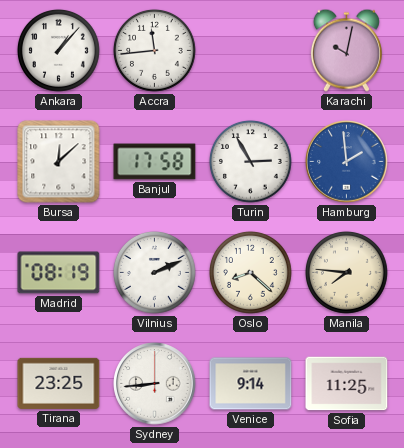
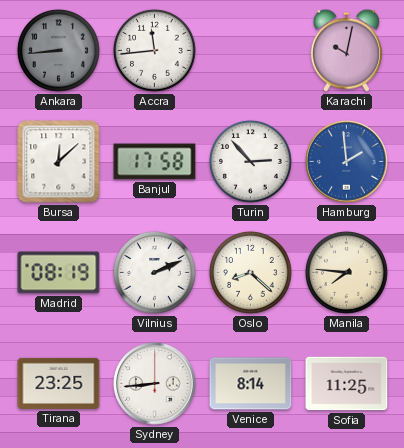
Ankara: 1:07 -> 8:44
Ankara dial: white -> grey
Turin: 2:55 -> 2:53
Venice: 9:14 -> 8:14
